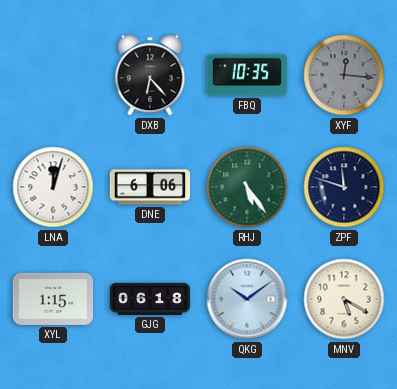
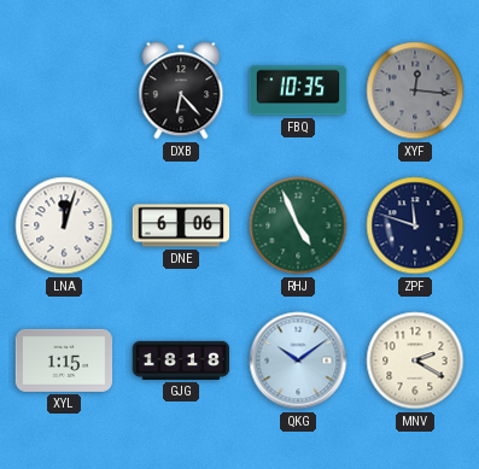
RHJ: 5:24 -> 4:56
GJG: 06:18 -> 18:18
MNV: 5:20 -> 2:20
